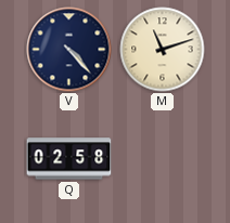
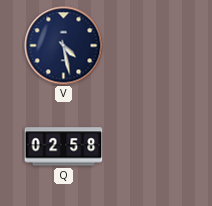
V: 4:23 -> 4:28
M: 11:12 -> none
